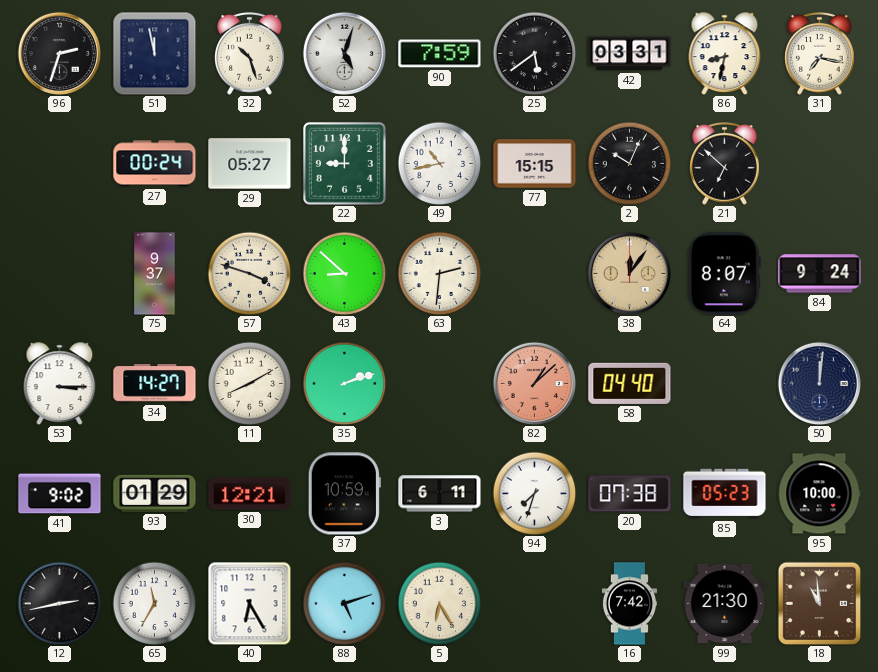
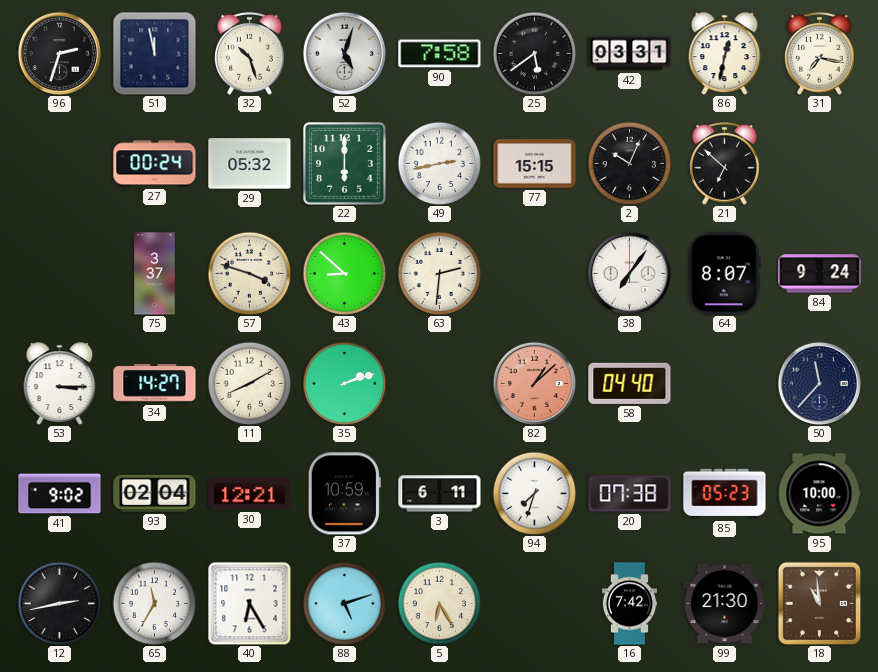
90: 7:59 -> 7:58
86: 8:32 -> 12:32
29: 05:27 -> 05:32
22: 9:00 -> 6:00
49: 10:43 -> 2:43
75: 9:37 -> 3:37
38: 12:06 -> 7:06
38 dial: champagne -> white
50: 12:01 -> 11:37
93: 01:29 -> 02:04
